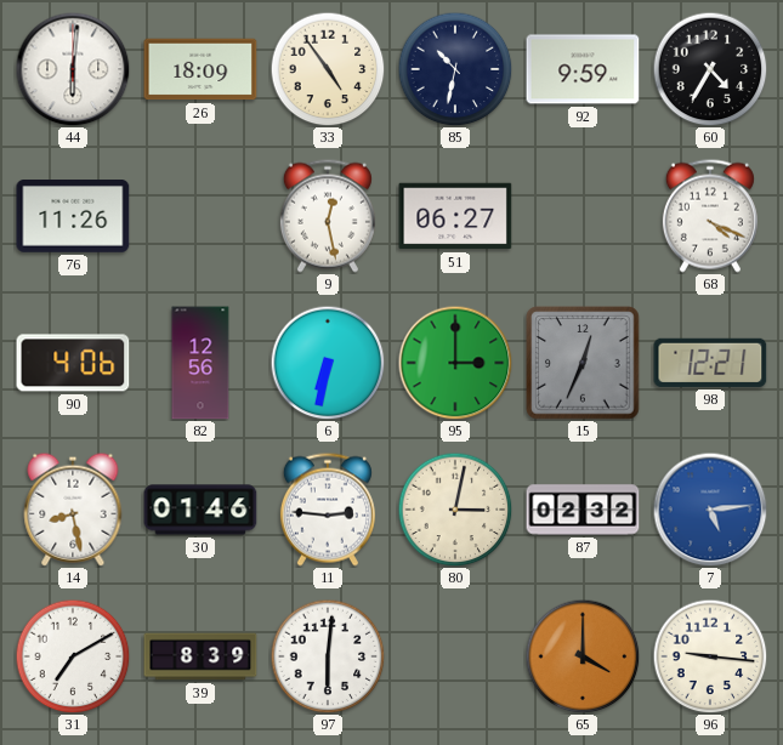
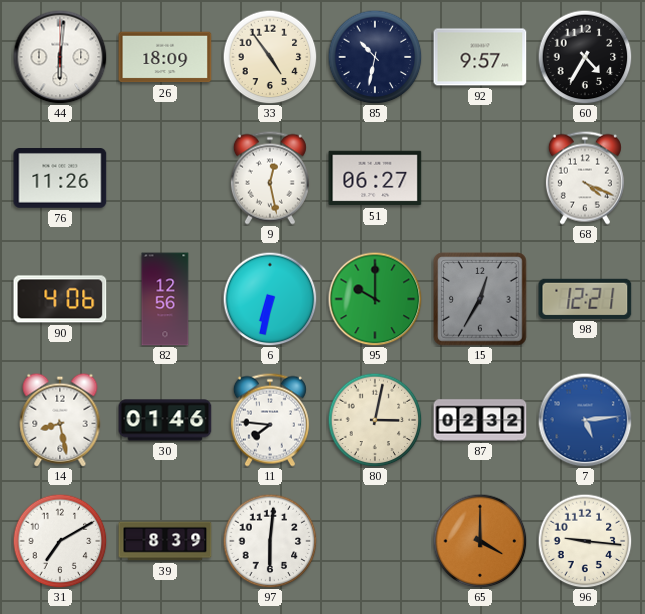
92: 9:59 -> 9:57
95: 3:00 -> 10:00
15: 12:34 -> 12:35
11: 2:46 -> 7:46
